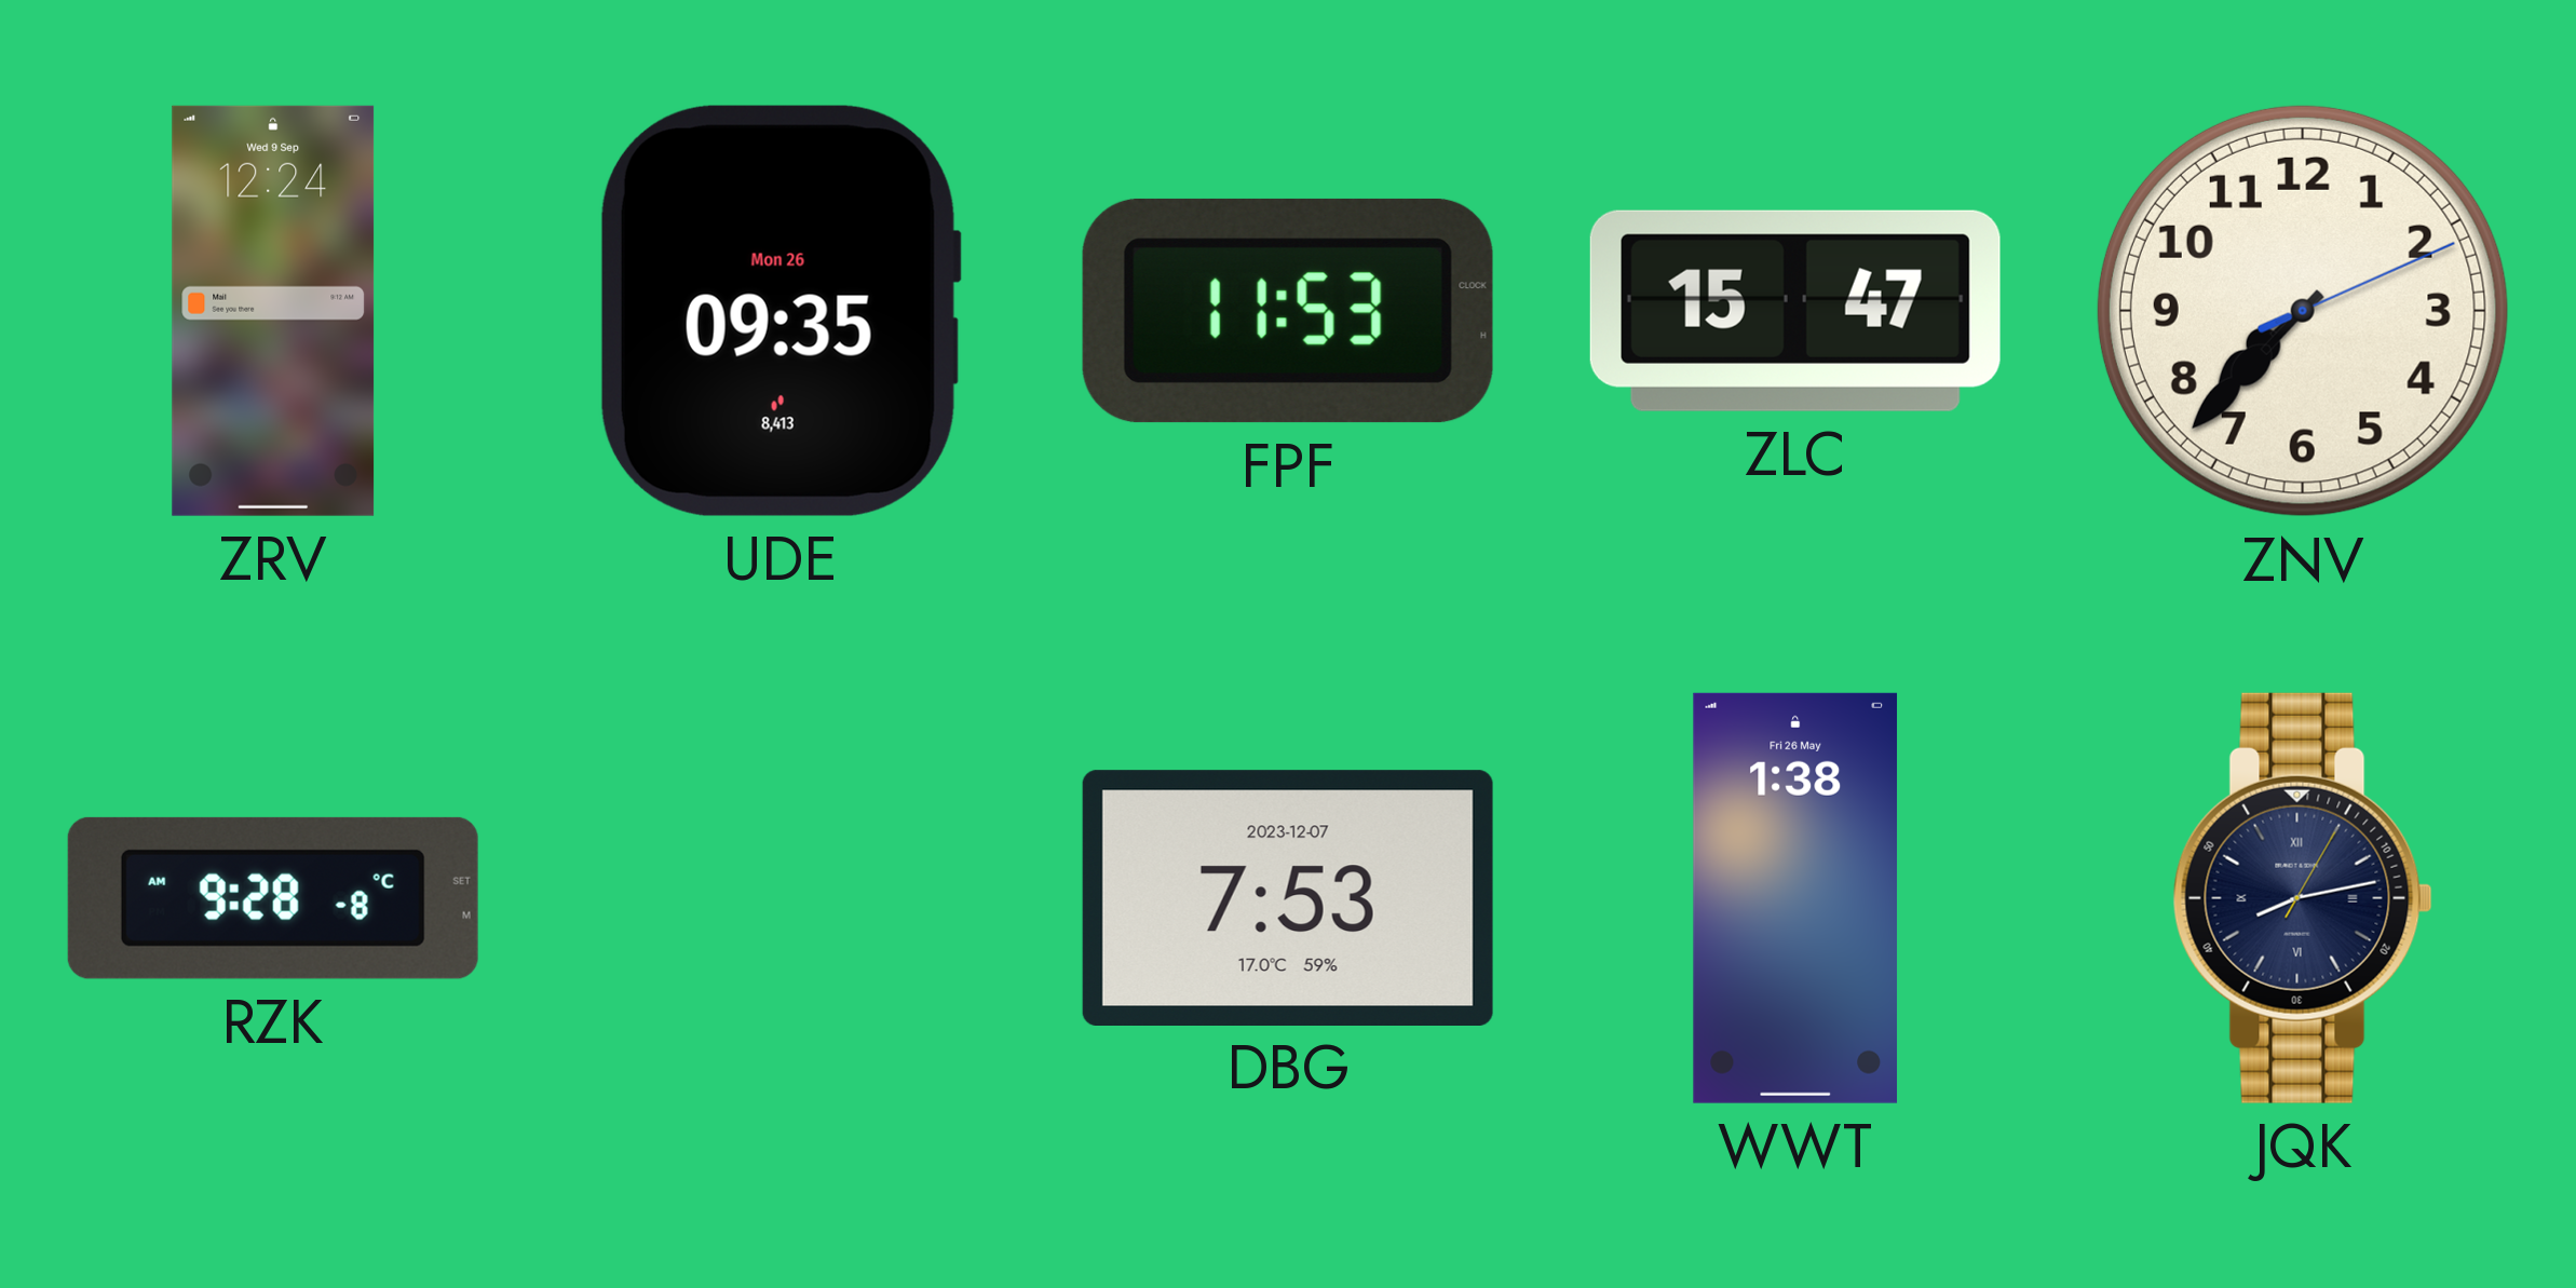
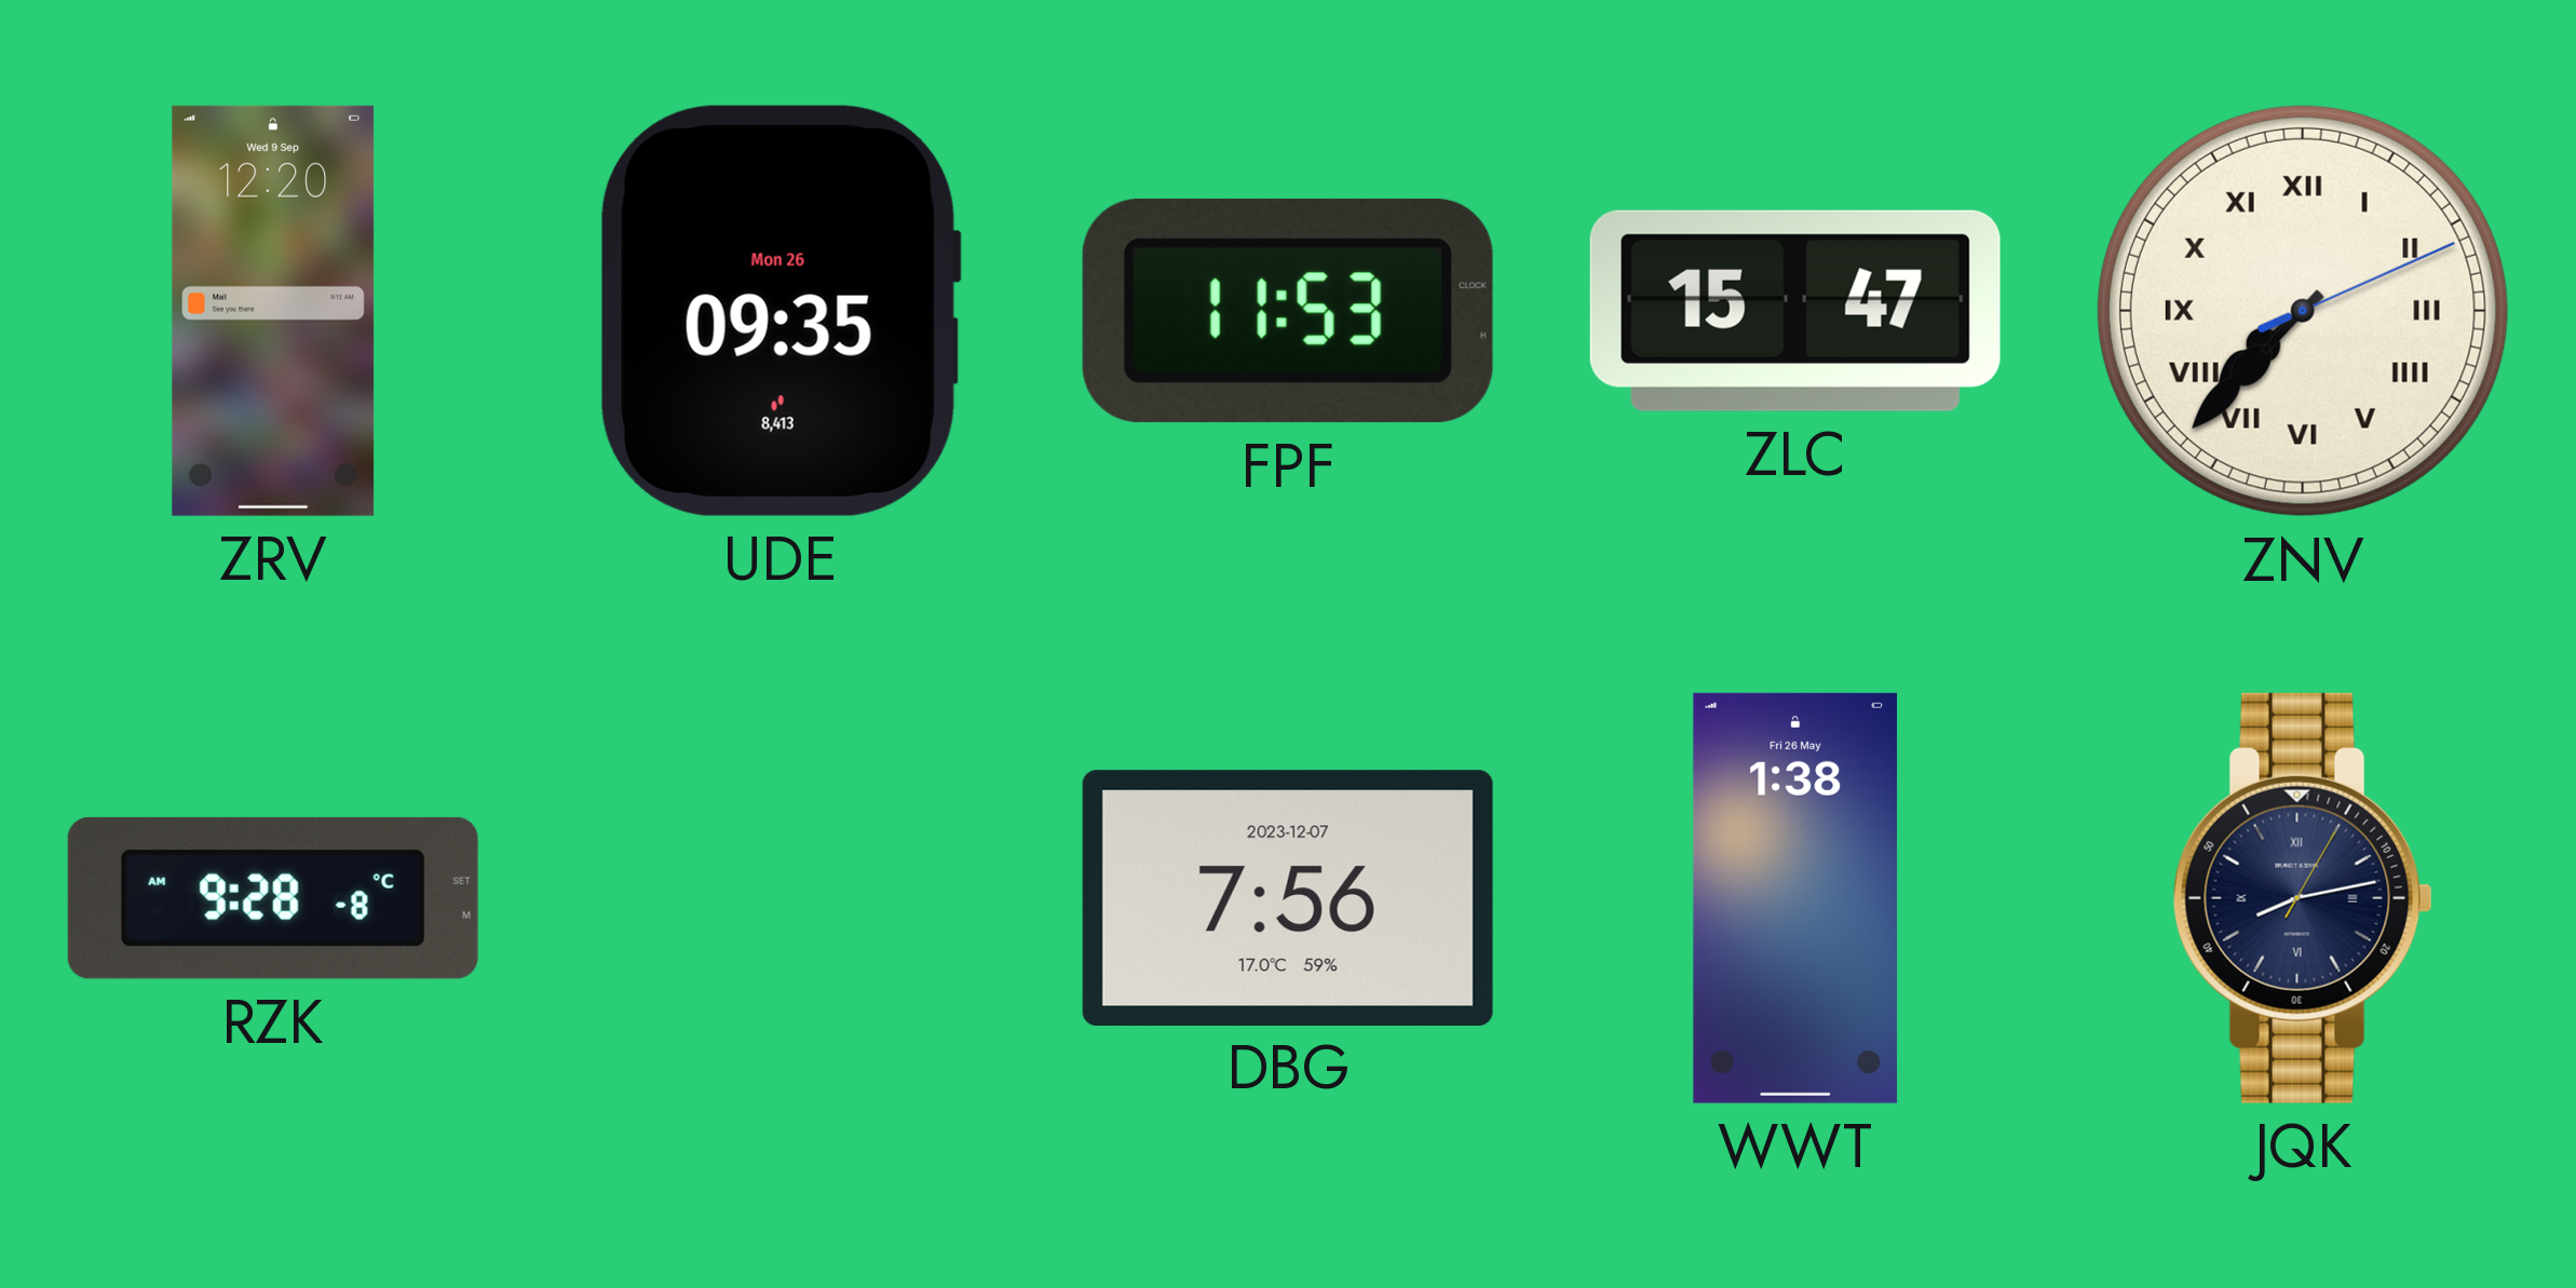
ZRV: 12:24 -> 12:20
ZNV numerals: Arabic -> Roman
DBG: 7:53 -> 7:56
